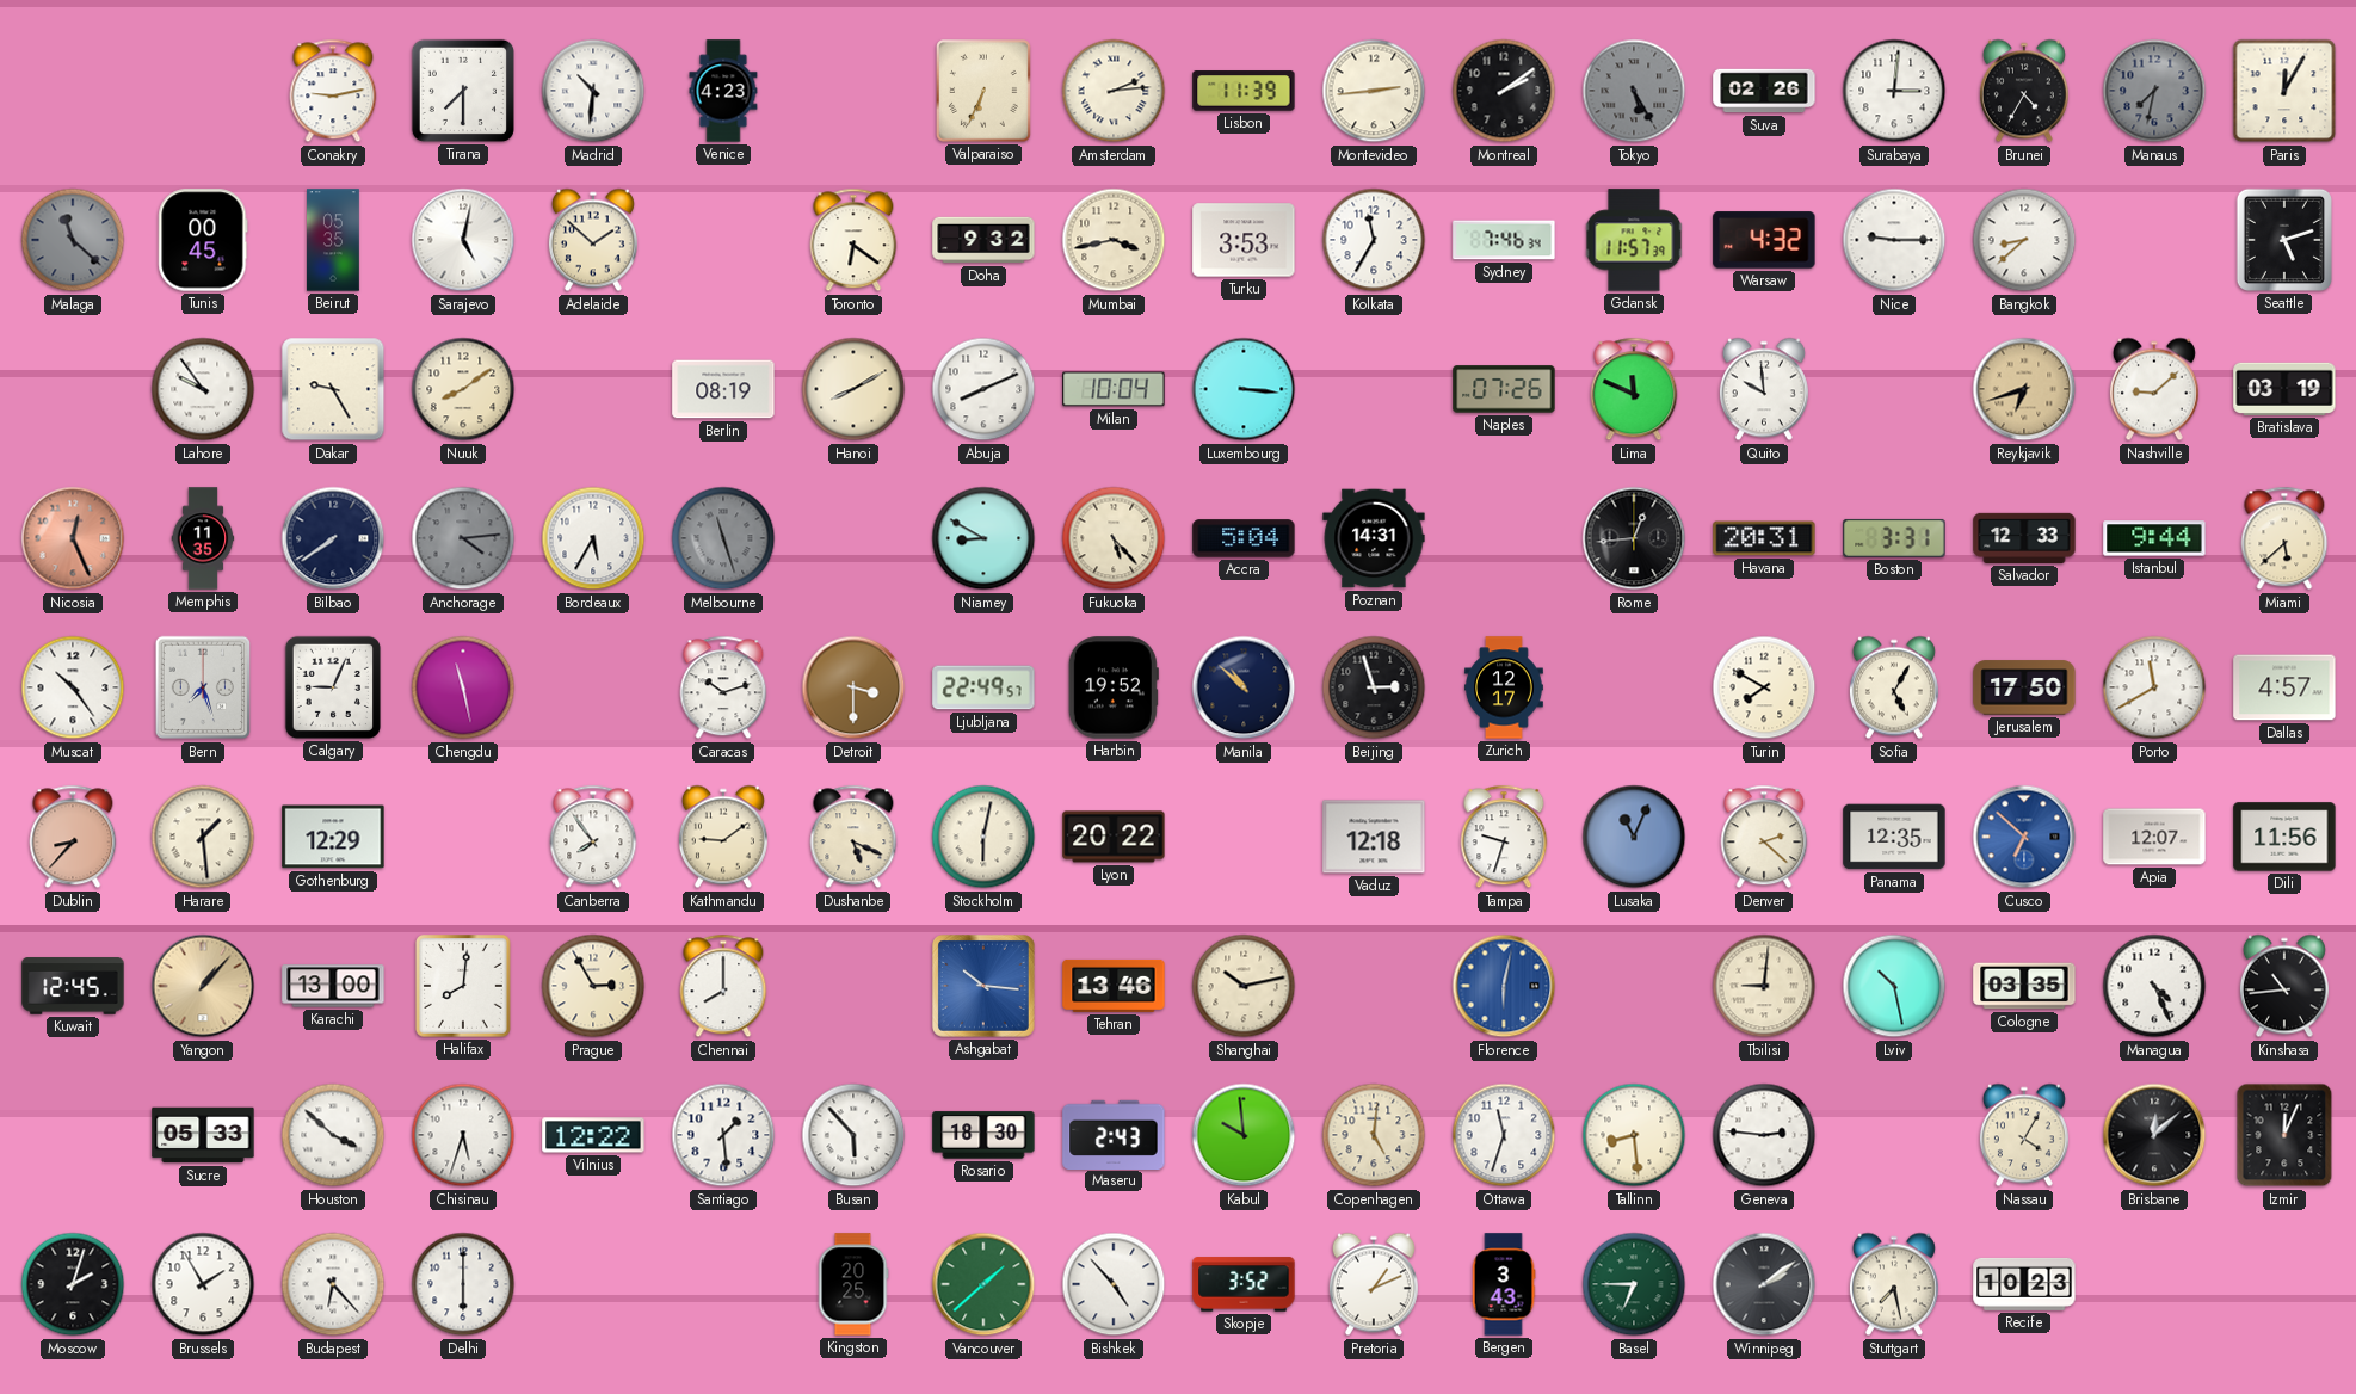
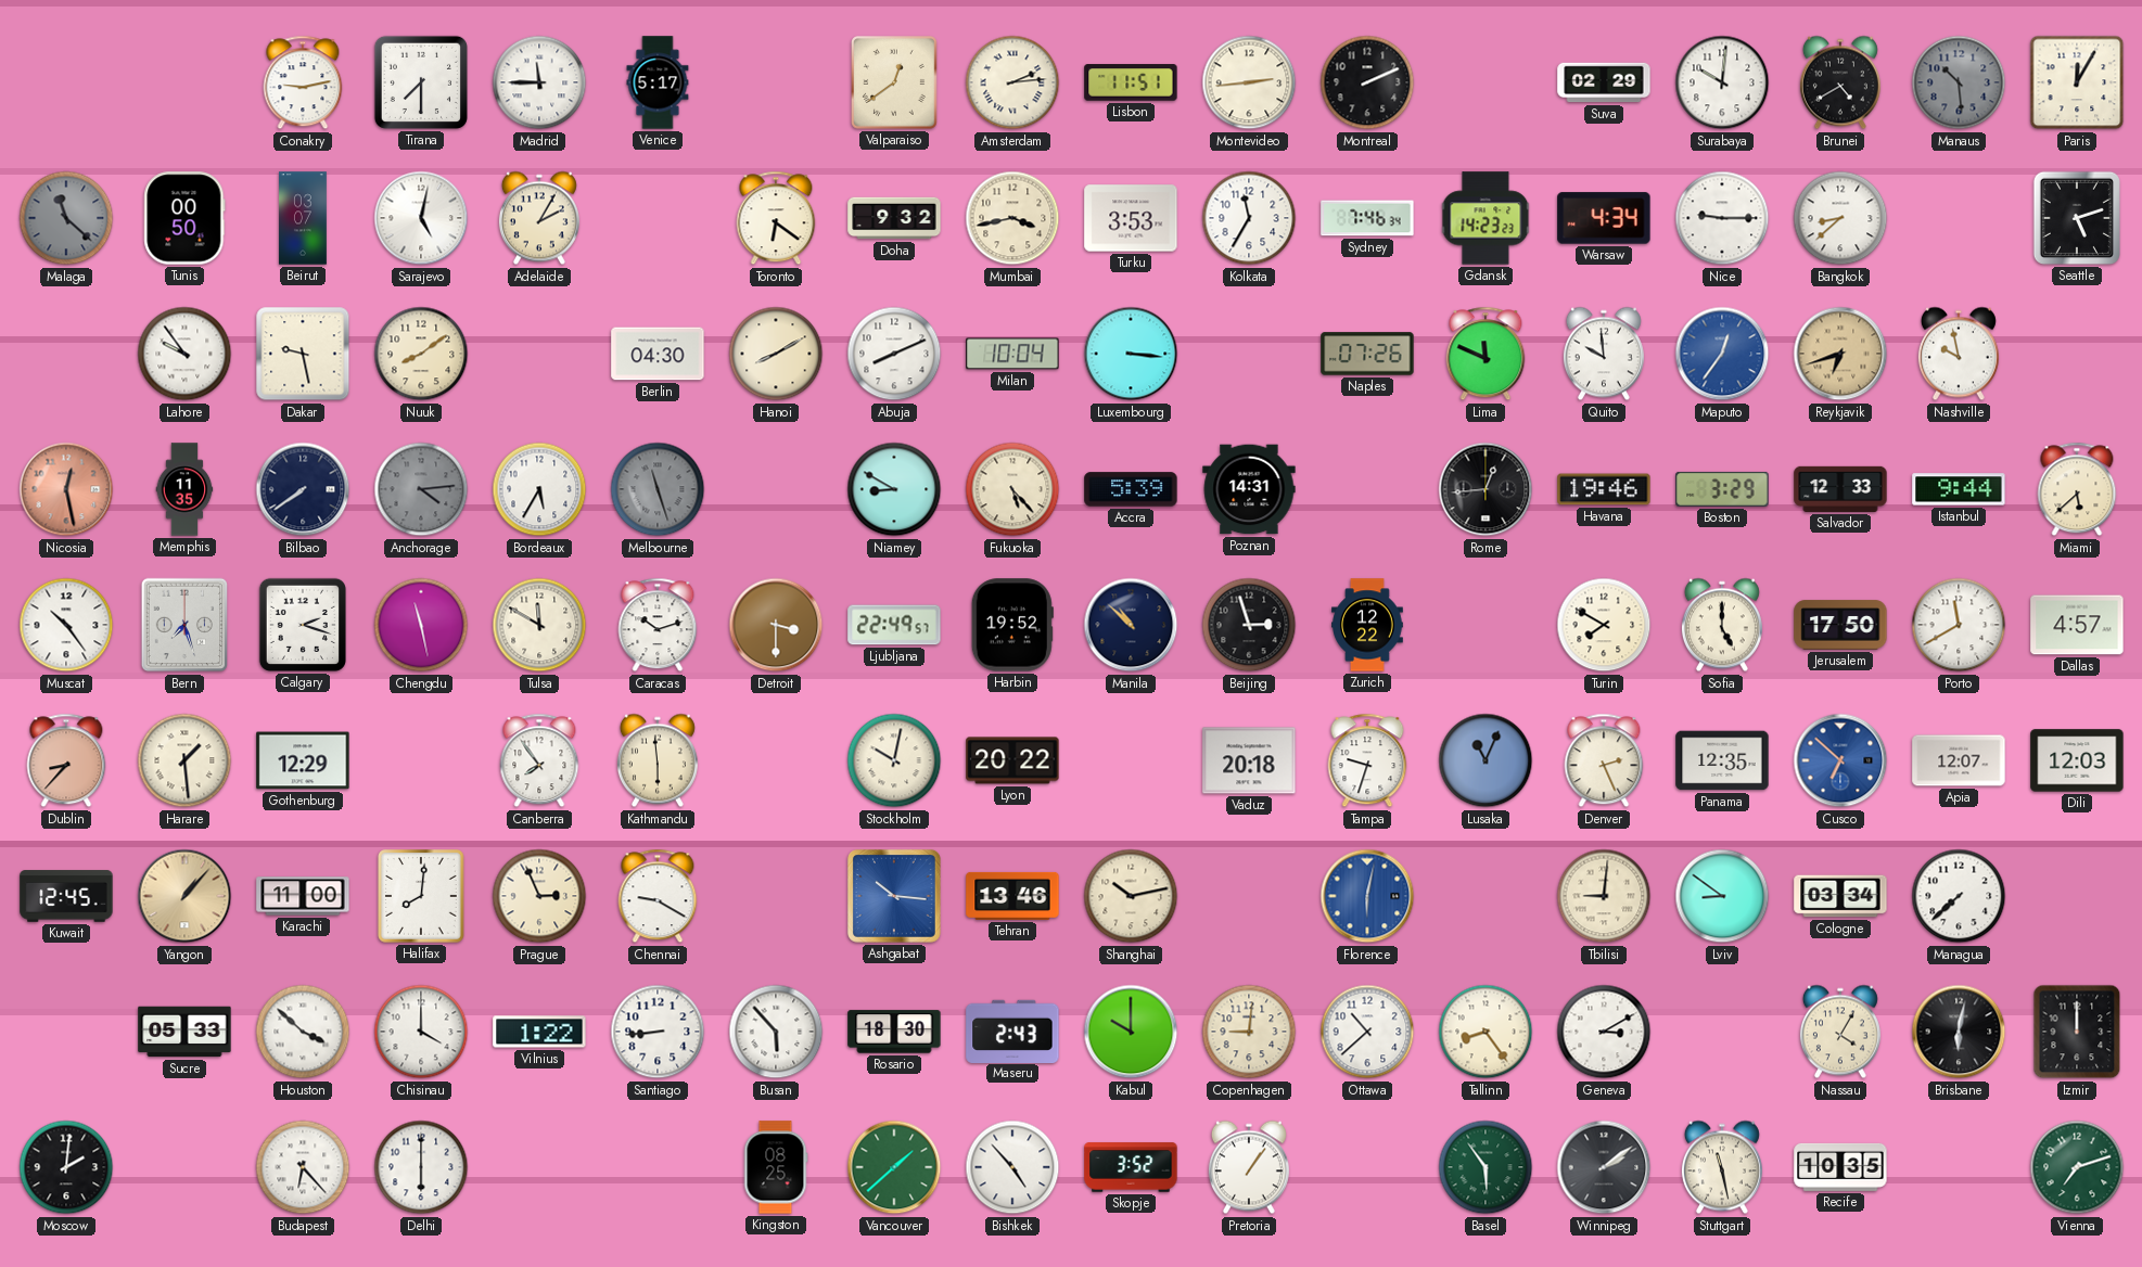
Madrid: 10:31 -> 11:45
Venice: 4:23 -> 5:17
Valparaiso: 6:34 -> 12:39
Lisbon: 11:39 -> 11:51
Montreal: 2:09 -> 2:11
Tokyo: 5:25 -> none
Suva: 02:26 -> 02:29
Surabaya: 3:01 -> 10:01
Brunei: 4:35 -> 4:40
Manaus: 7:32 -> 10:29
Tunis: 00:45 -> 00:50
Beirut: 05:35 -> 03:07
Adelaide: 1:52 -> 2:05
Gdansk: 11:57 -> 14:23
Warsaw: 4:32 -> 4:34
Dakar: 9:25 -> 9:28
Berlin: 08:19 -> 04:30
Maputo: none -> 12:36
Nashville: 9:08 -> 9:58
Bratislava: 03:19 -> none
Nicosia: 12:26 -> 12:28
Accra: 5:04 -> 5:39
Havana: 20:31 -> 19:46
Boston: 3:31 -> 3:29
Calgary: 9:04 -> 2:18
Tulsa: none -> 11:50
Zurich: 12:17 -> 12:22
Sofia: 5:05 -> 5:00
Kathmandu: 9:09 -> 5:59
Dushanbe: 5:19 -> none
Stockholm: 6:02 -> 10:02
Vaduz: 12:18 -> 20:18
Denver: 2:22 -> 2:26
Dili: 11:56 -> 12:03
Karachi: 13:00 -> 11:00
Prague: 2:55 -> 2:56
Chennai: 8:00 -> 9:20
Lviv: 10:28 -> 8:51
Cologne: 03:35 -> 03:34
Managua: 4:26 -> 7:38
Kinshasa: 10:44 -> none
Chisinau: 5:33 -> 4:00
Vilnius: 12:22 -> 1:22
Santiago: 1:29 -> 8:44
Kabul: 9:59 -> 10:00
Copenhagen: 5:01 -> 9:01
Ottawa: 11:33 -> 10:38
Tallinn: 8:29 -> 8:24
Geneva: 2:46 -> 3:10
Brisbane: 12:08 -> 6:02
Izmir: 12:04 -> 12:00
Moscow: 2:03 -> 2:01
Brussels: 1:55 -> none
Kingston: 20:25 -> 08:25
Pretoria: 1:11 -> 1:06
Bergen: 3:43 -> none
Basel: 6:45 -> 5:54
Stuttgart: 7:28 -> 11:28
Recife: 10:23 -> 10:35
Vienna: none -> 7:12
